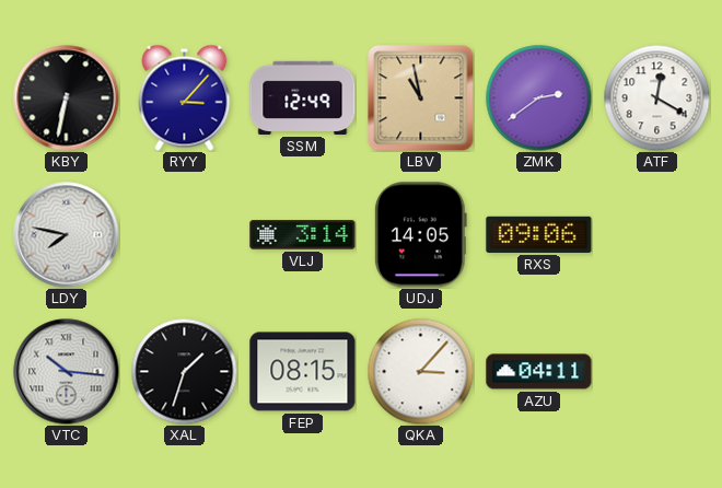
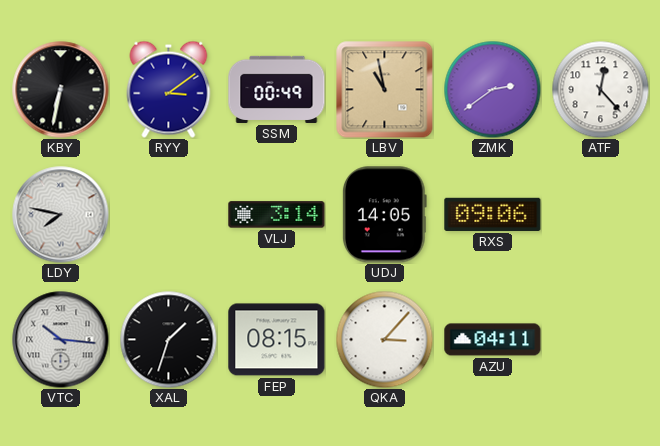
RYY: 3:07 -> 3:09
SSM: 12:49 -> 00:49
ATF: 12:20 -> 12:23
